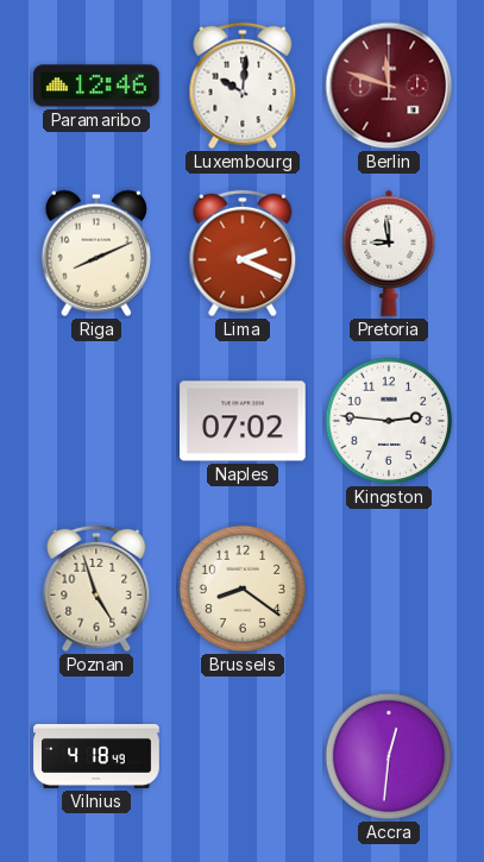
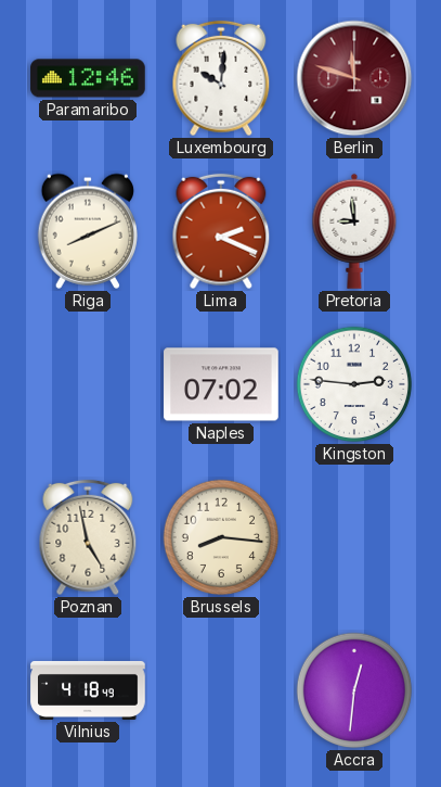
Poznan: 4:57 -> 4:58
Brussels: 8:21 -> 8:16
